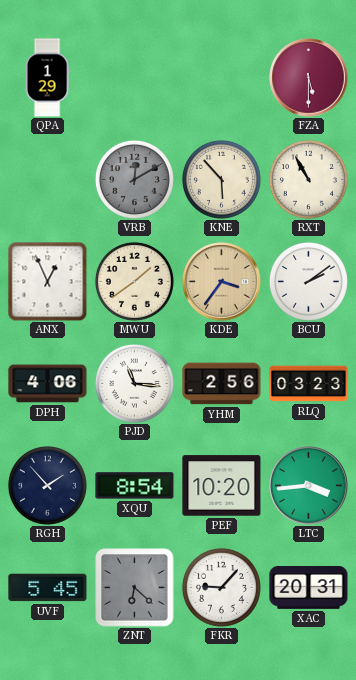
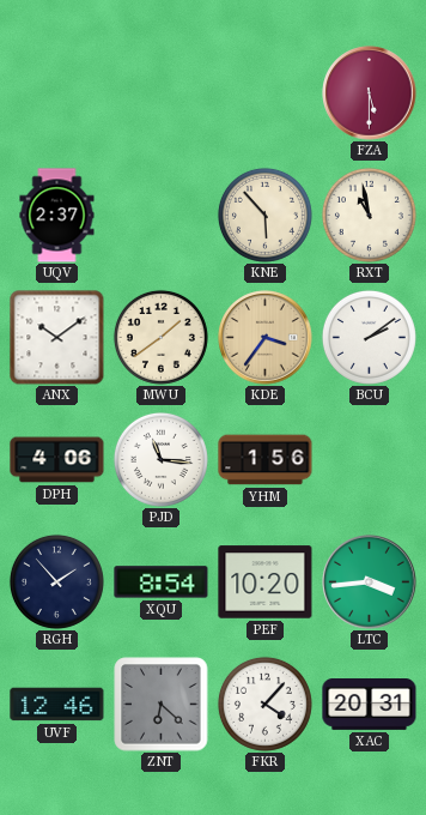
QPA: 1:29 -> none
UQV: none -> 2:37
VRB: 12:10 -> none
RXT: 10:55 -> 10:58
ANX: 12:56 -> 10:09
YHM: 2:56 -> 1:56
RLQ: 03:23 -> none
UVF: 5:45 -> 12:46
FKR: 9:07 -> 4:07
